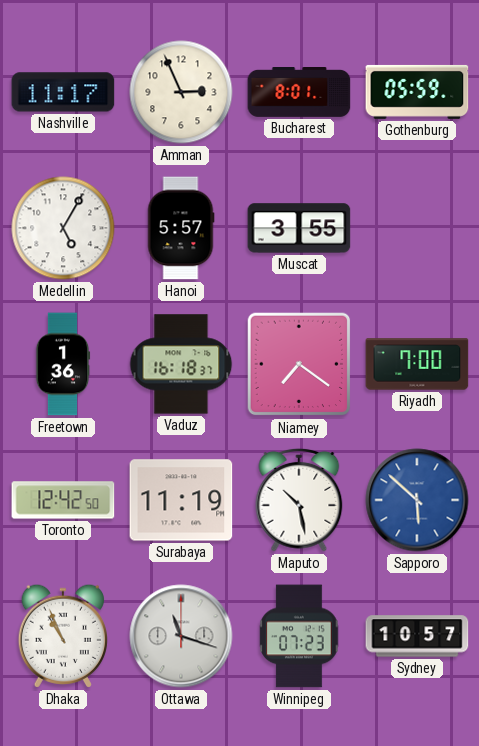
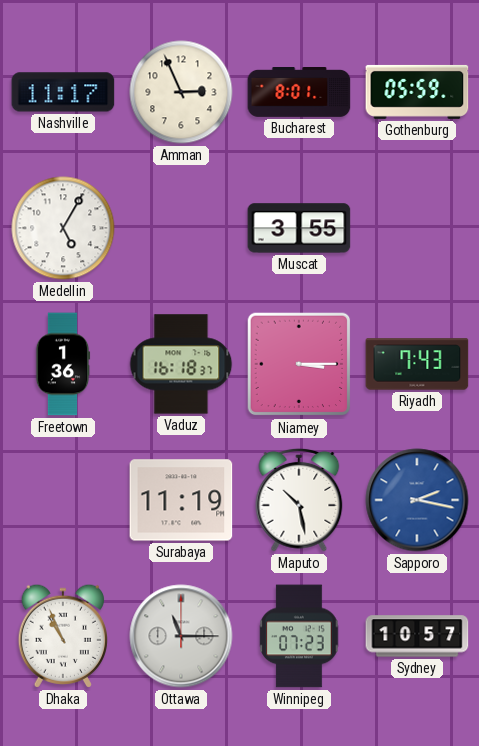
Hanoi: 5:57 -> none
Niamey: 7:21 -> 3:15
Riyadh: 7:00 -> 7:43
Toronto: 12:42 -> none
Sapporo: 5:52 -> 2:17
Ottawa: 11:18 -> 11:15
